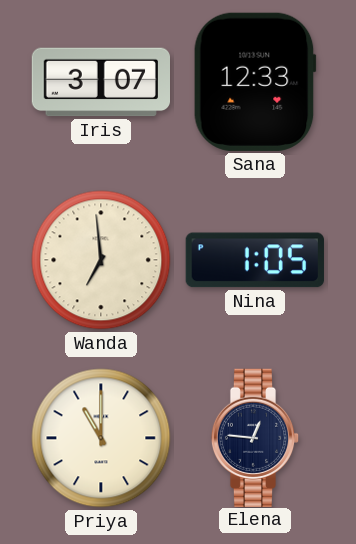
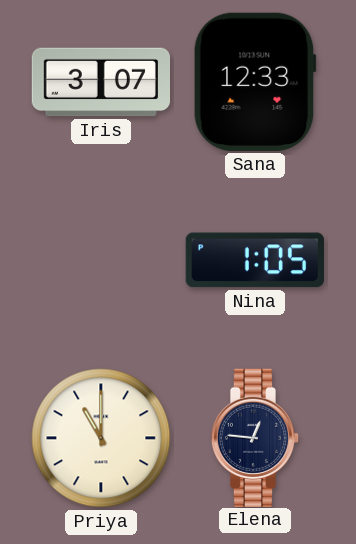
Wanda: 6:59 -> none
